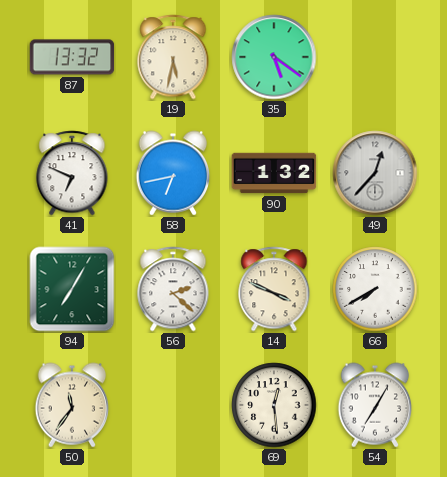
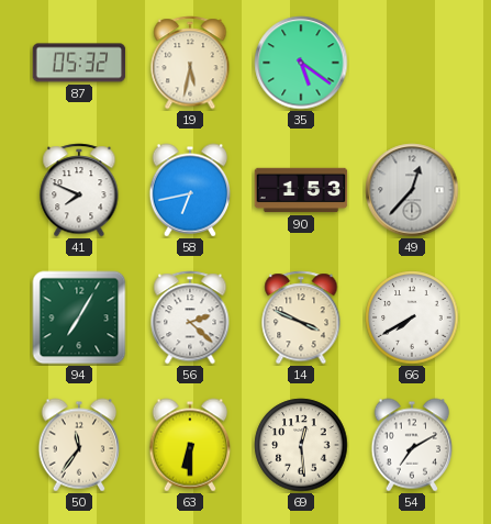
87: 13:32 -> 05:32
41: 6:49 -> 7:49
90: 1:32 -> 1:53
63: none -> 6:30
54: 7:05 -> 7:10
